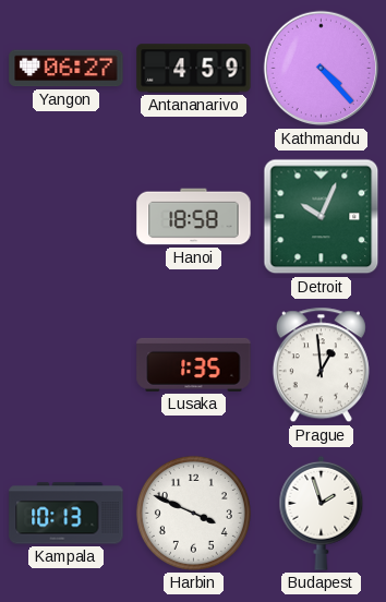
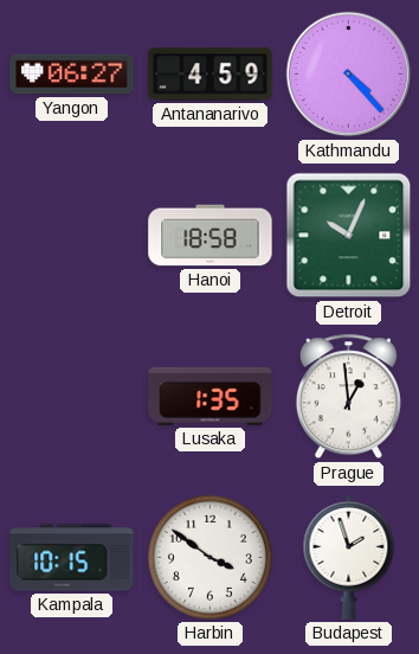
Kampala: 10:13 -> 10:15
Harbin: 3:49 -> 3:51
